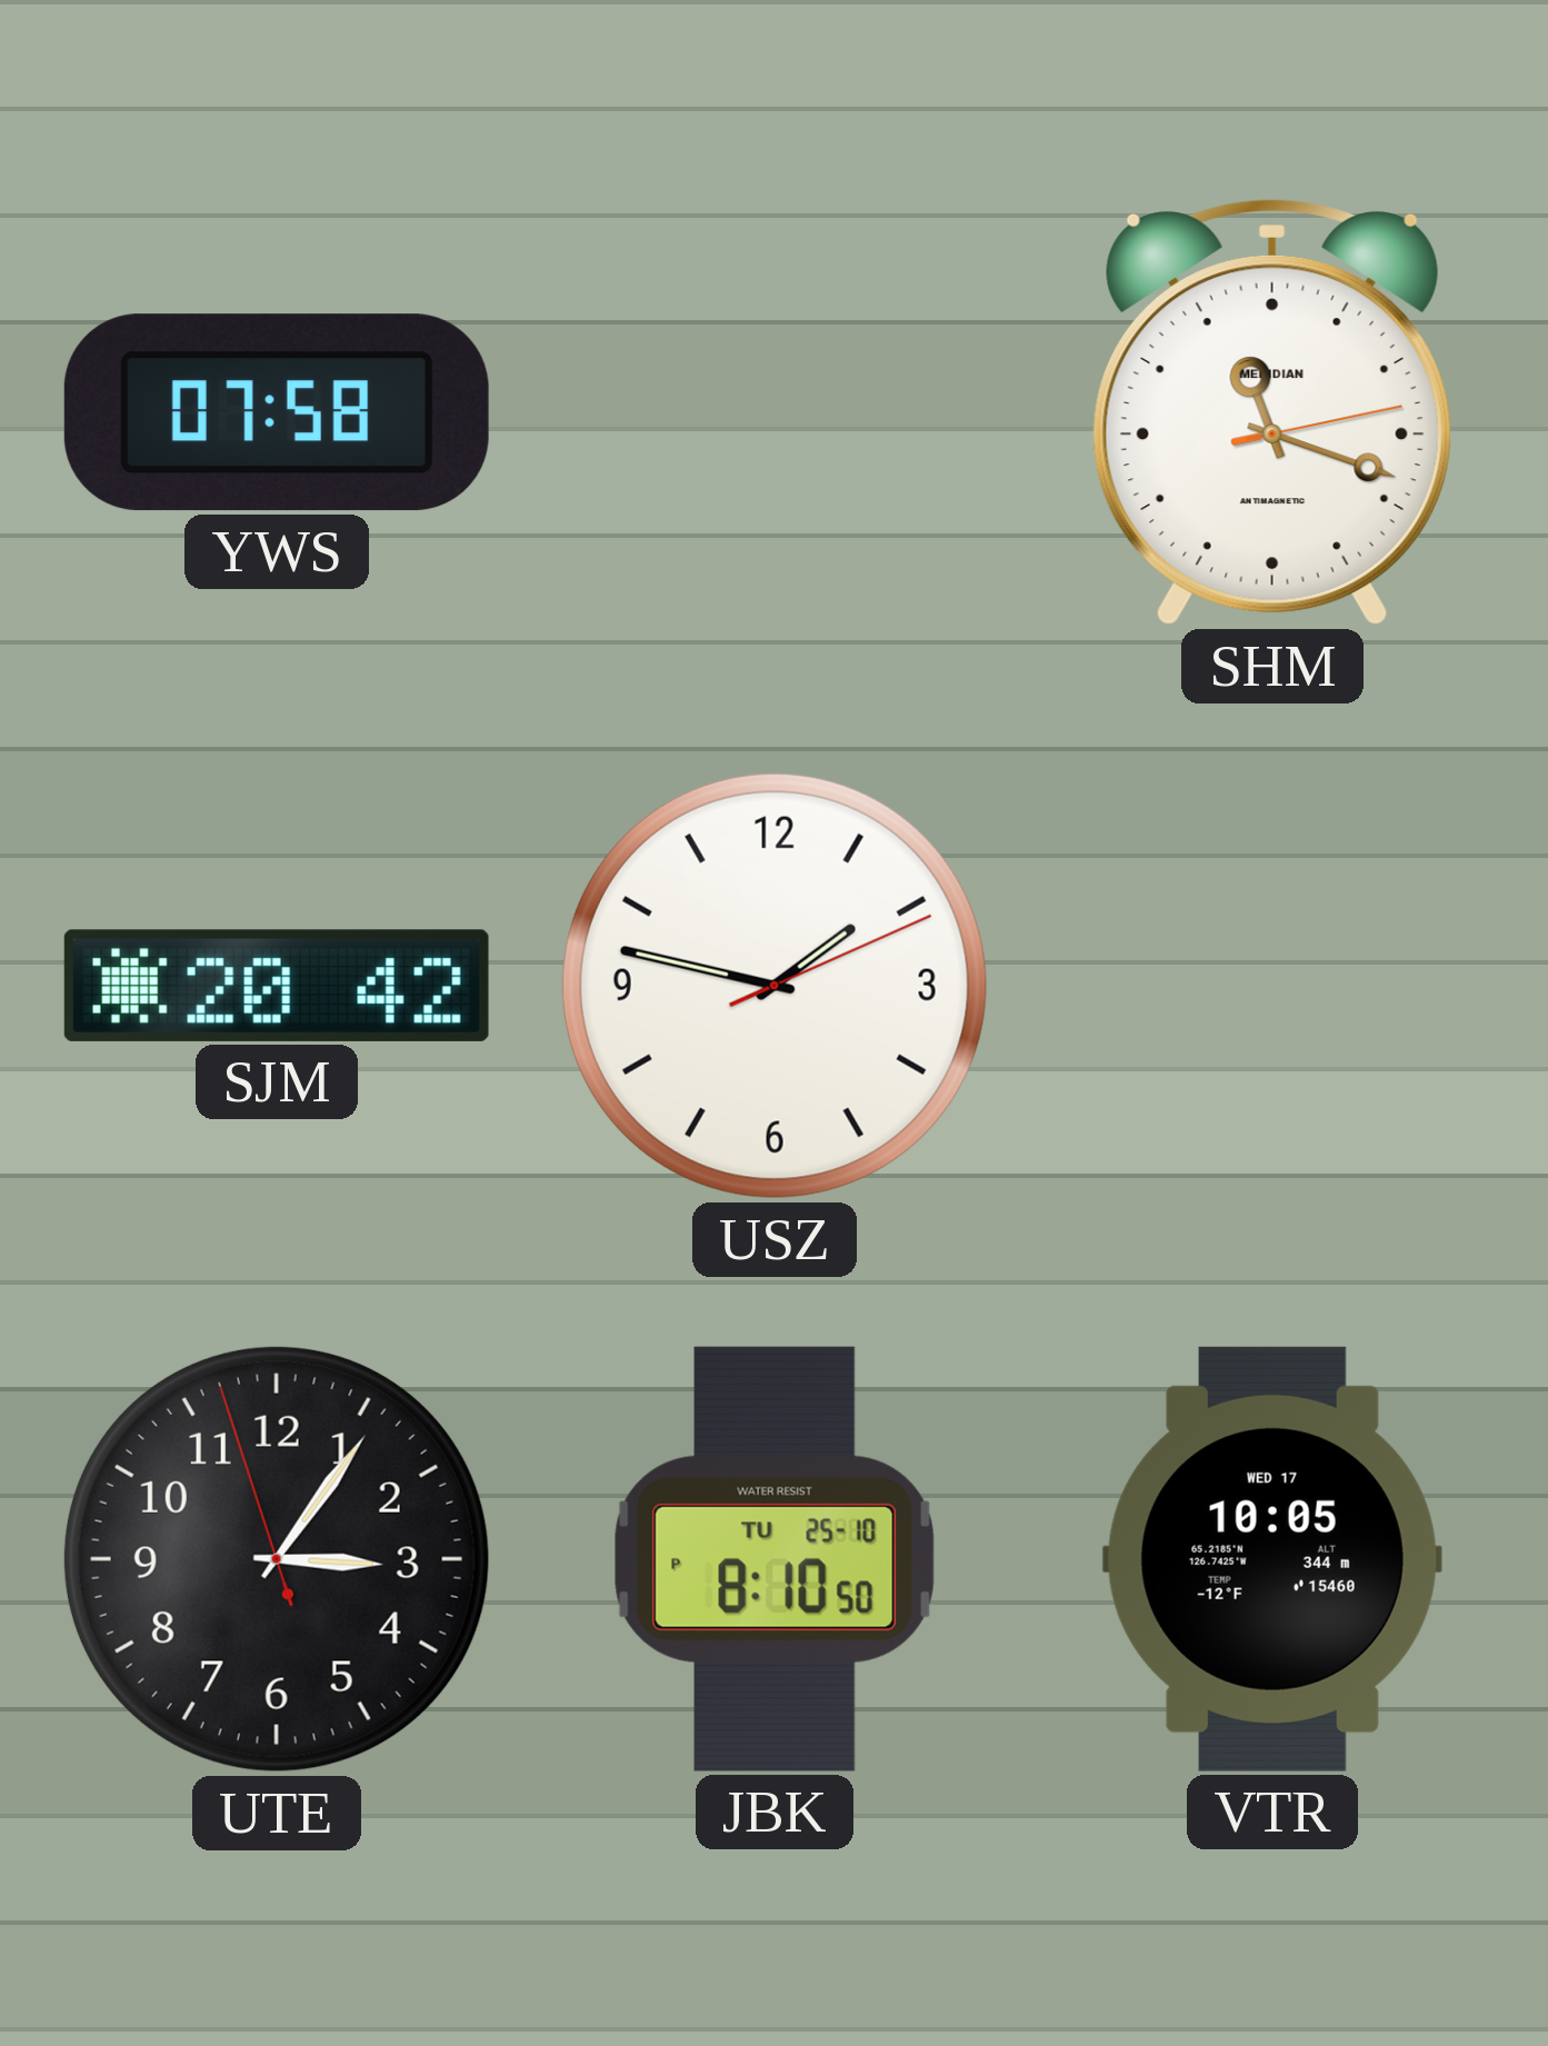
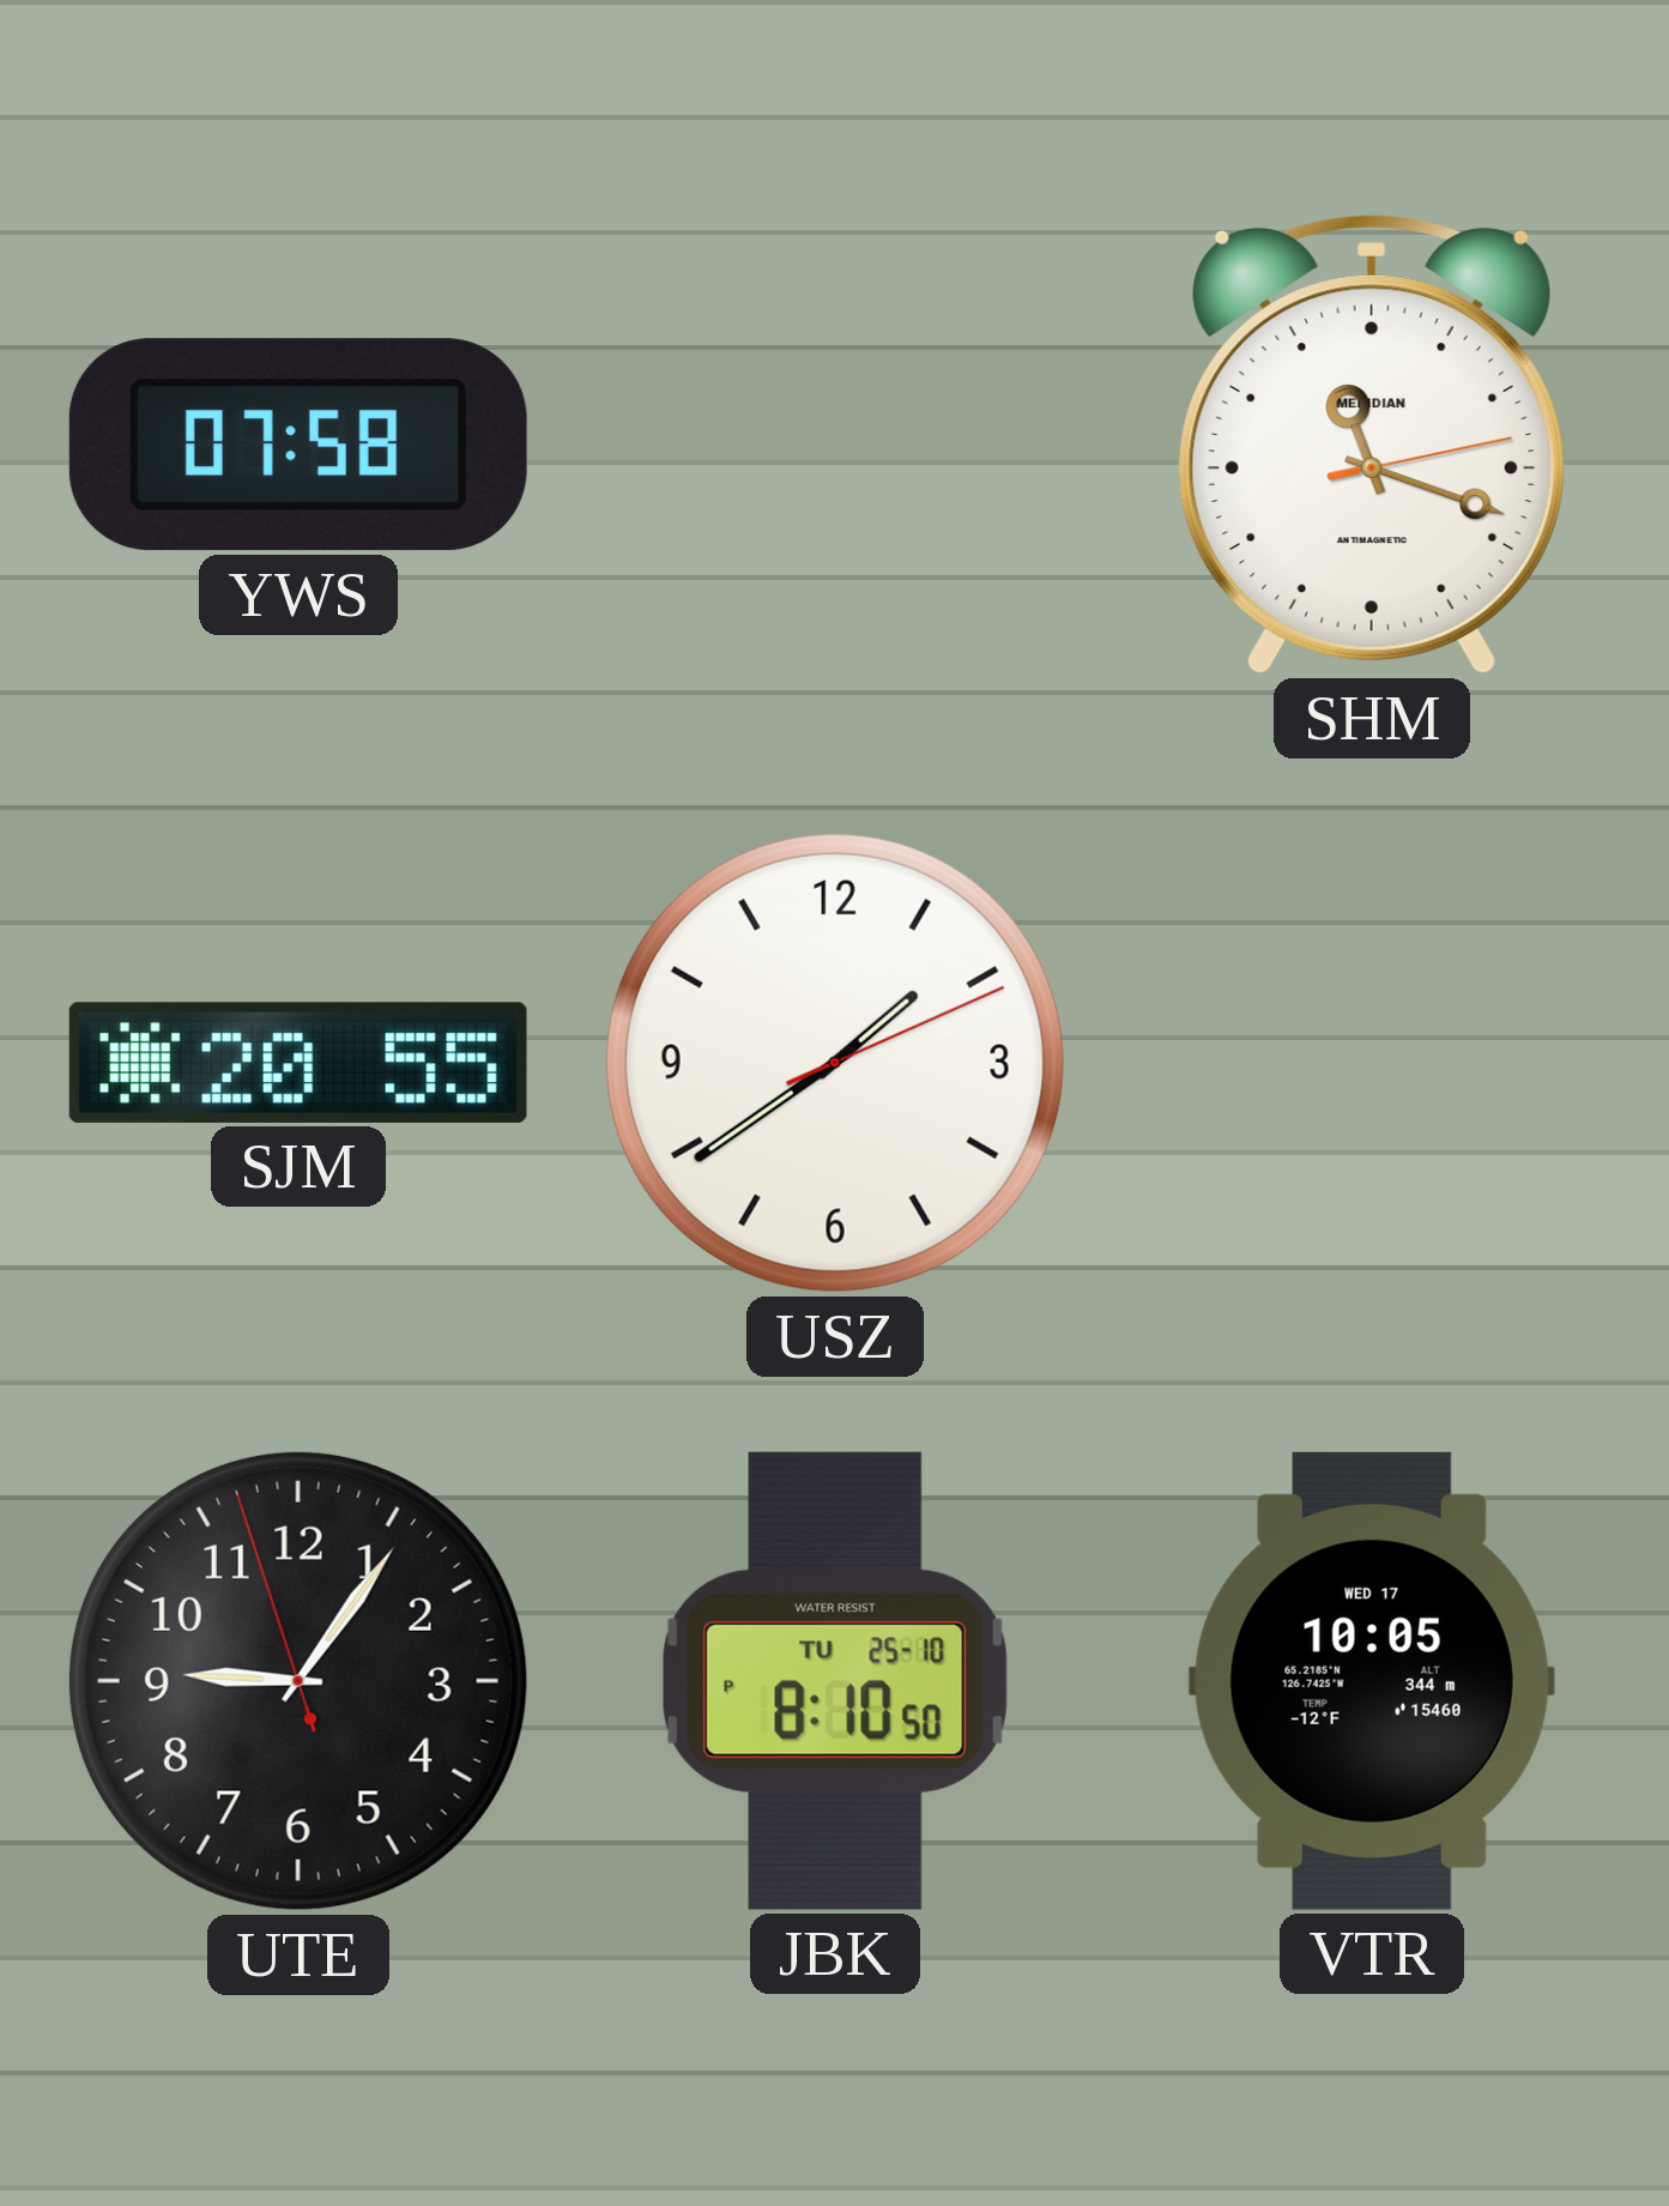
SJM: 20:42 -> 20:55
USZ: 1:47 -> 1:39
UTE: 3:05 -> 9:05
